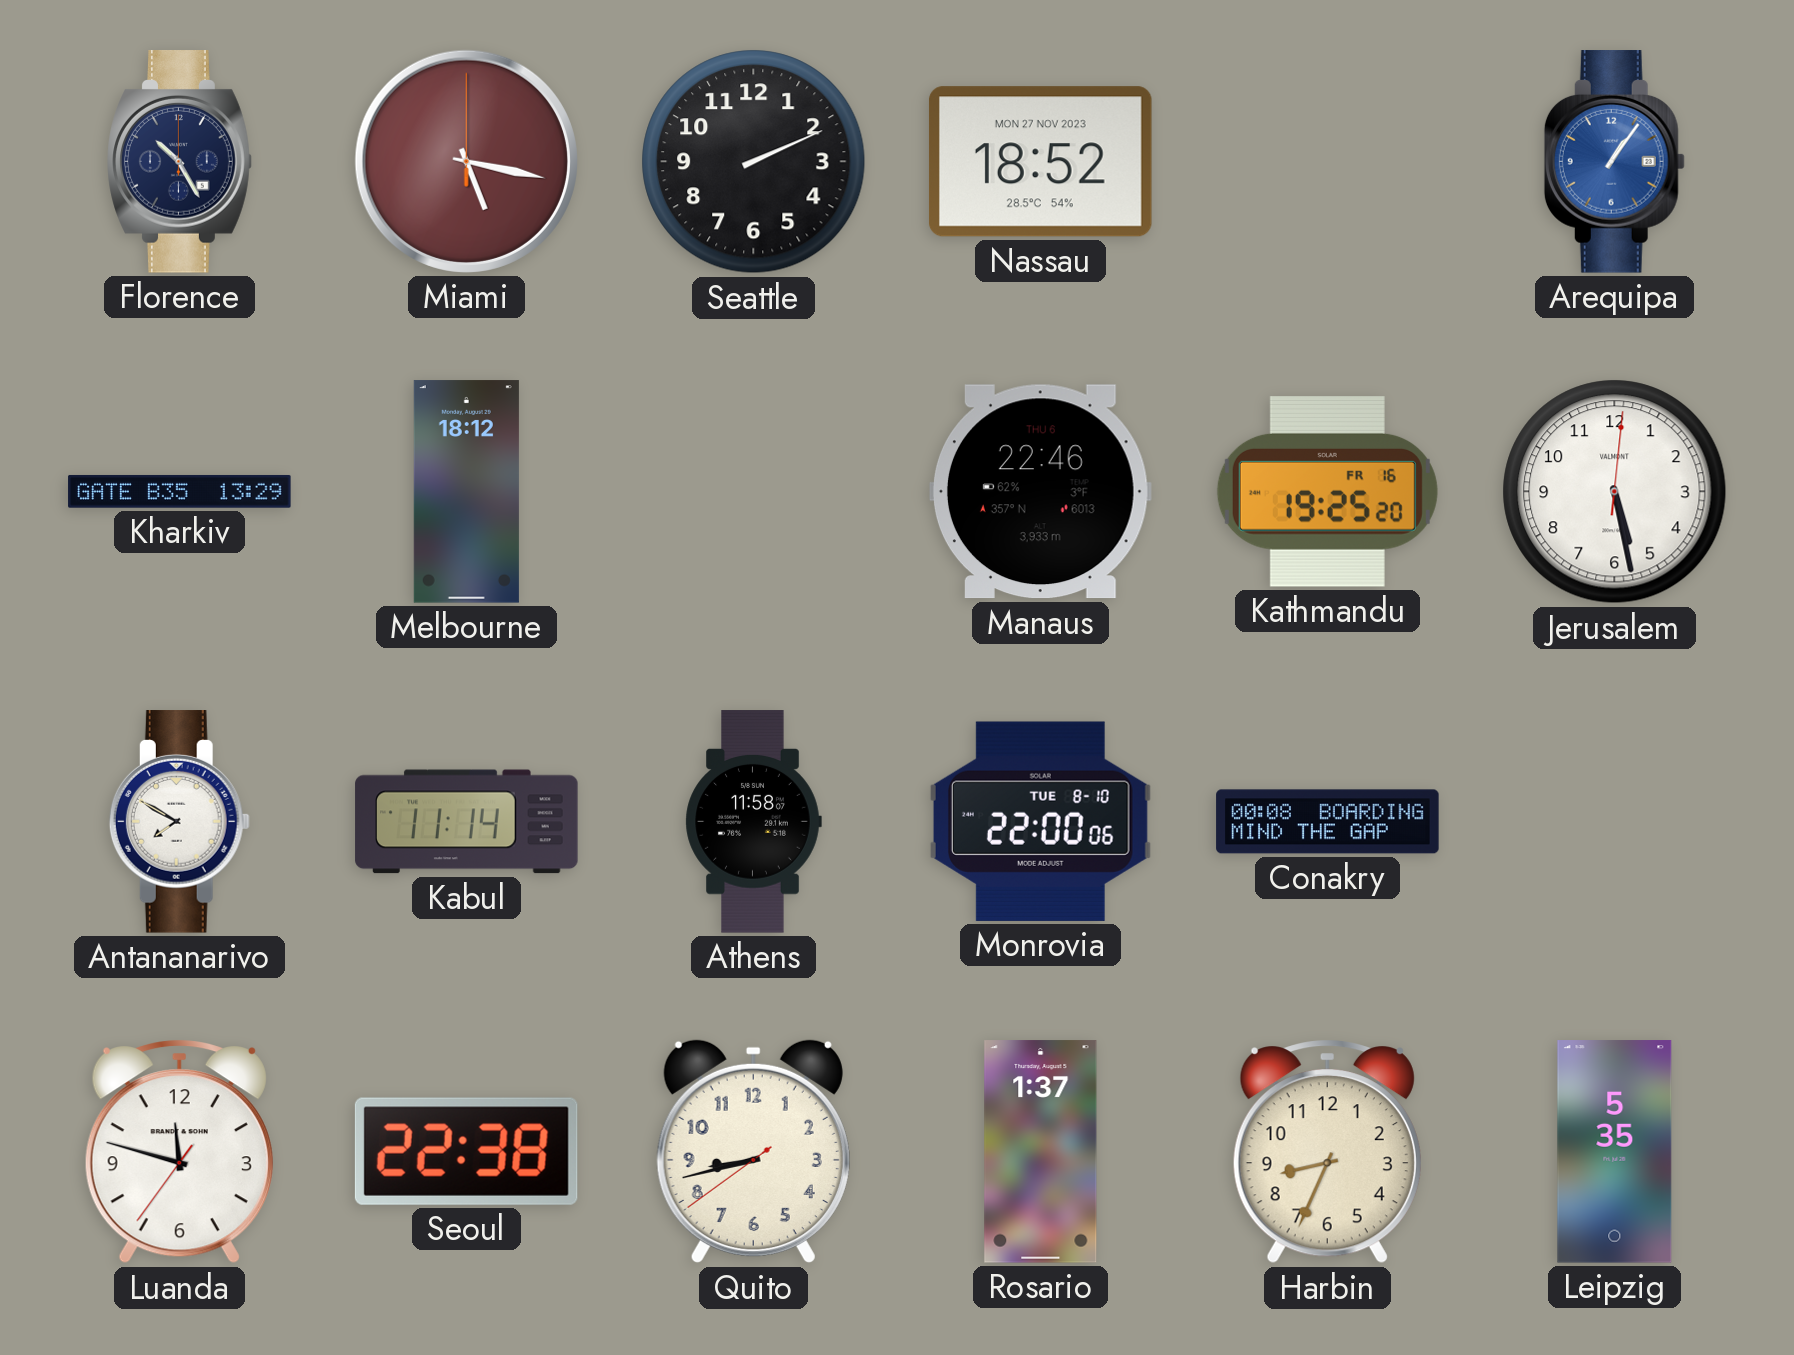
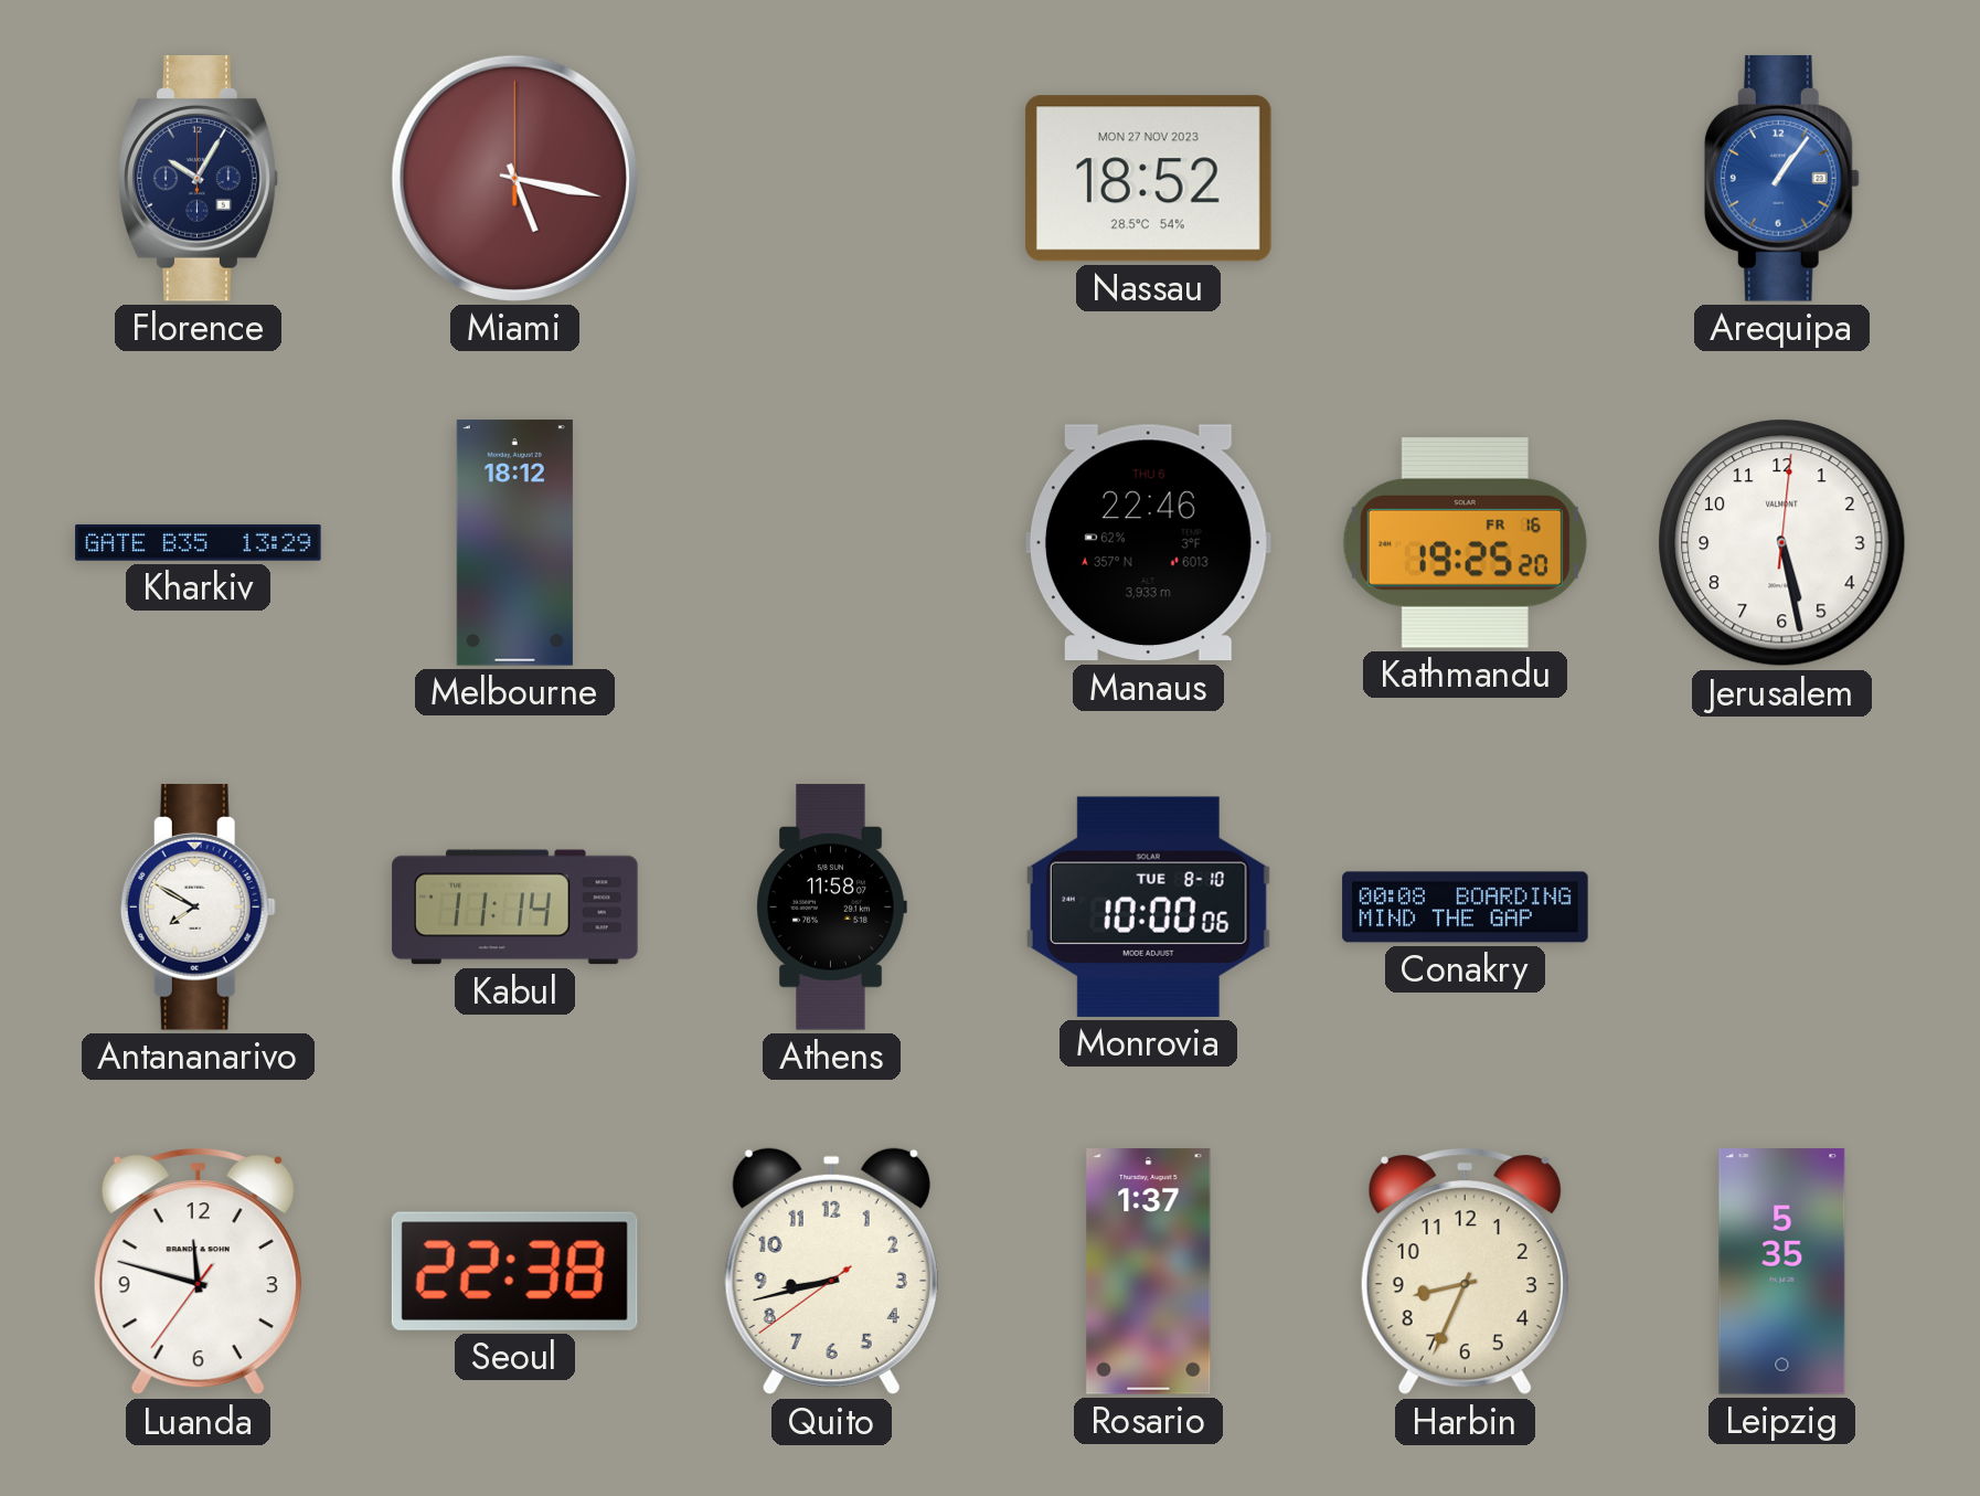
Florence: 10:25 -> 10:05
Seattle: 2:11 -> none
Monrovia: 22:00 -> 10:00
